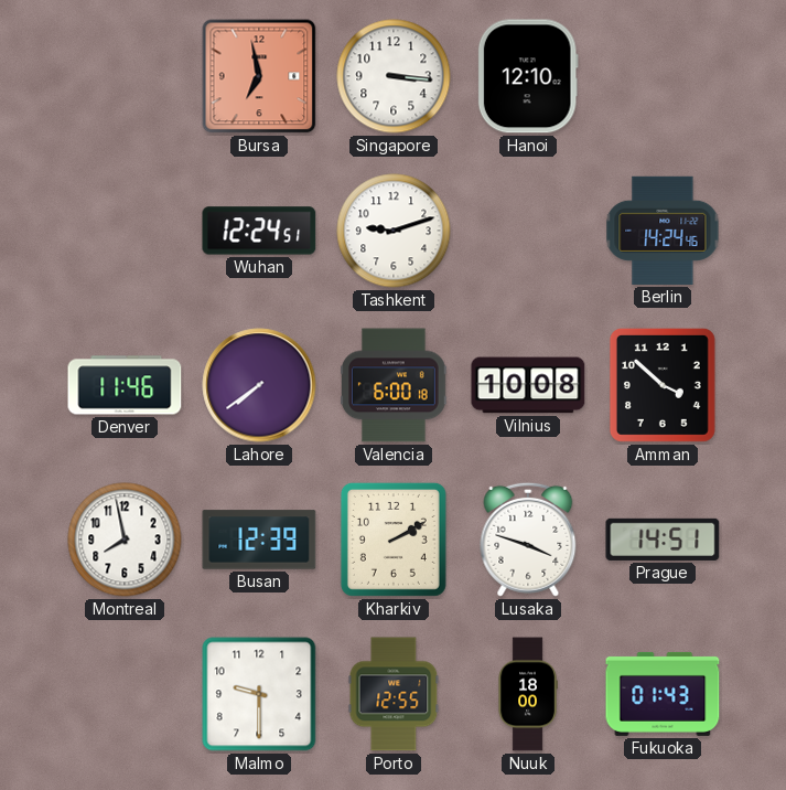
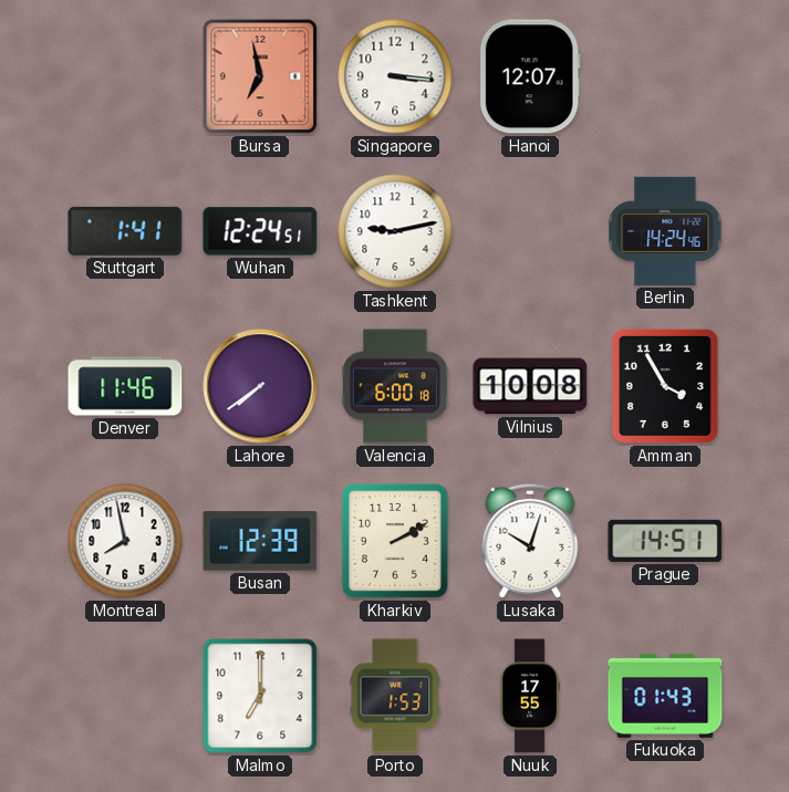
Hanoi: 12:10 -> 12:07
Stuttgart: none -> 1:41
Tashkent: 9:12 -> 9:13
Amman: 3:52 -> 3:55
Lusaka: 3:48 -> 10:03
Malmo: 9:30 -> 7:00
Porto: 12:55 -> 1:53
Nuuk: 18:00 -> 17:55
